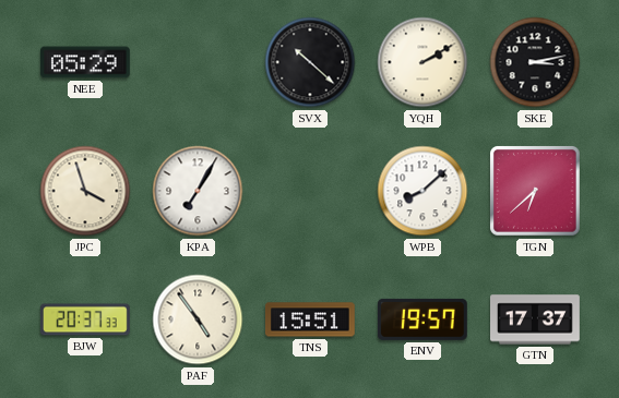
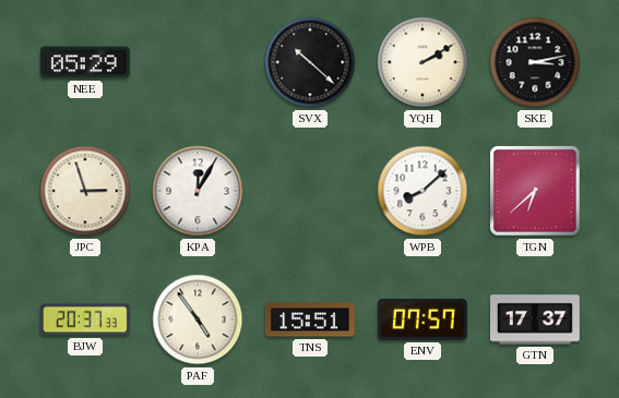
JPC: 3:57 -> 2:57
KPA: 7:05 -> 12:05
ENV: 19:57 -> 07:57
